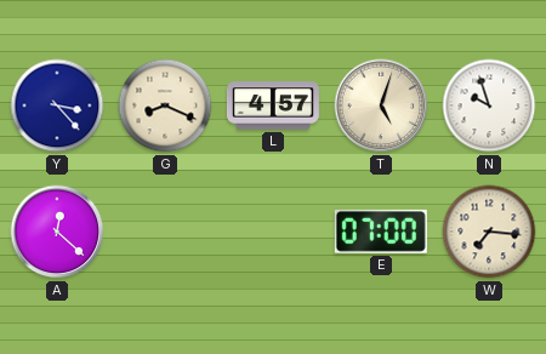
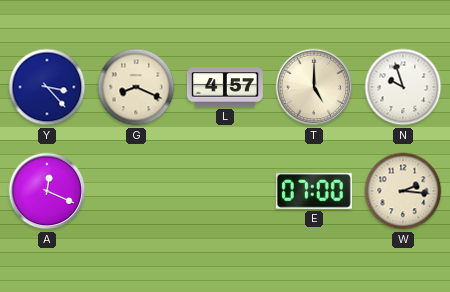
T: 5:03 -> 5:00
A: 12:22 -> 12:19
W: 7:16 -> 2:16
